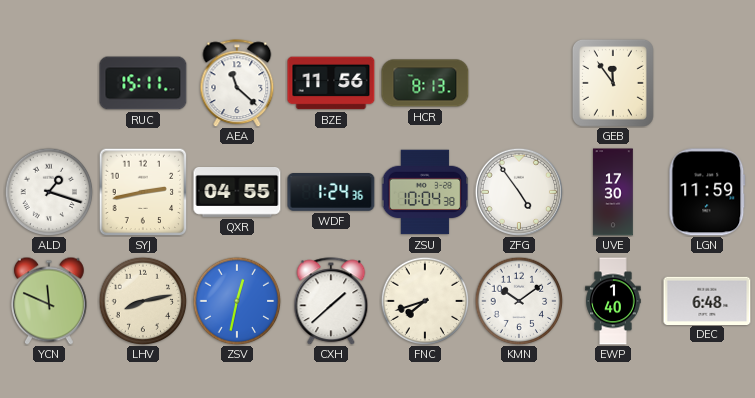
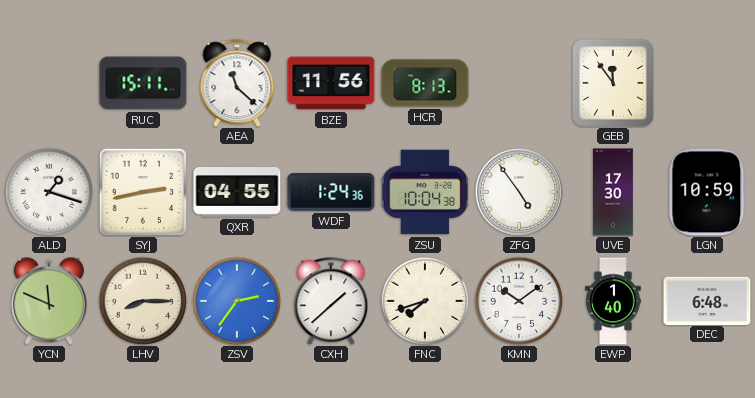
LGN: 11:59 -> 10:59
LHV: 8:13 -> 8:15
ZSV: 12:32 -> 2:36
